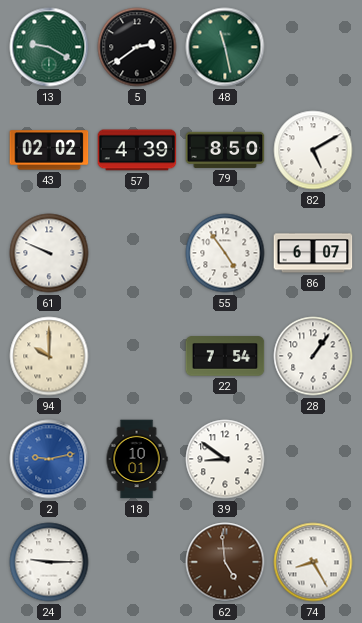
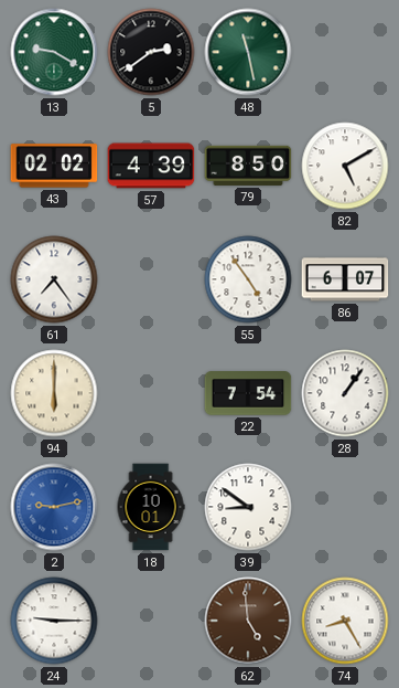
61: 9:49 -> 7:24
94: 10:00 -> 6:00
